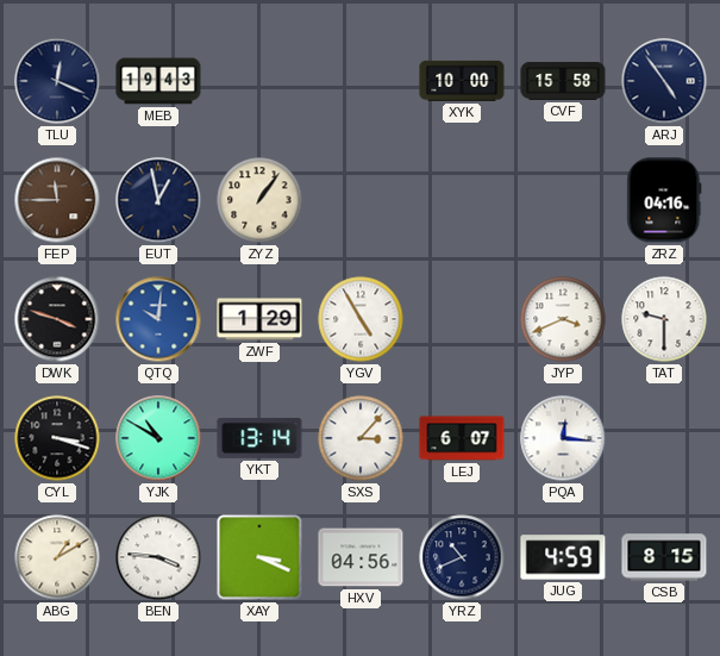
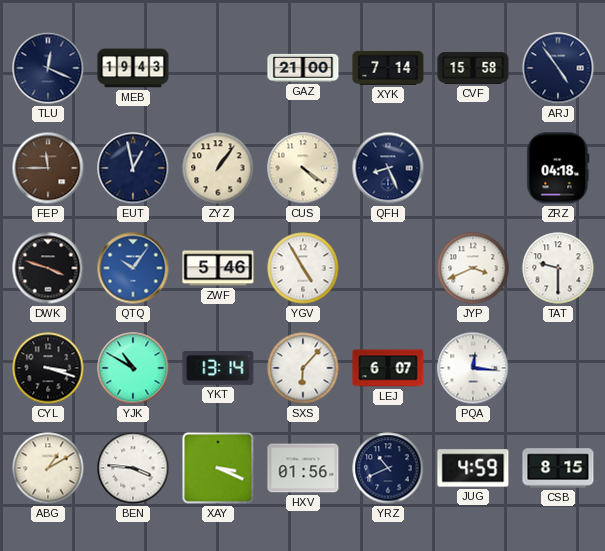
GAZ: none -> 21:00
XYK: 10:00 -> 7:14
CUS: none -> 4:21
QFH: none -> 8:26
ZRZ: 04:16 -> 04:18
QTQ: 10:01 -> 10:06
ZWF: 1:29 -> 5:46
SXS: 3:07 -> 6:07
HXV: 04:56 -> 01:56
